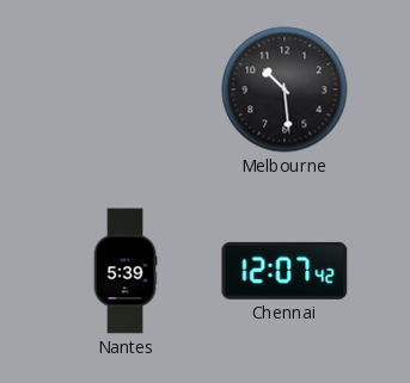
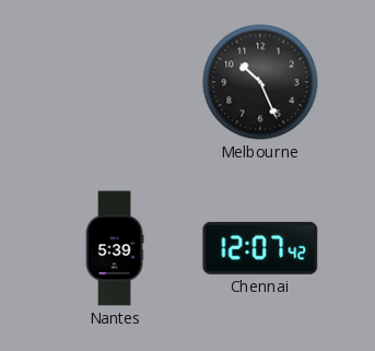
Melbourne: 10:29 -> 10:26
